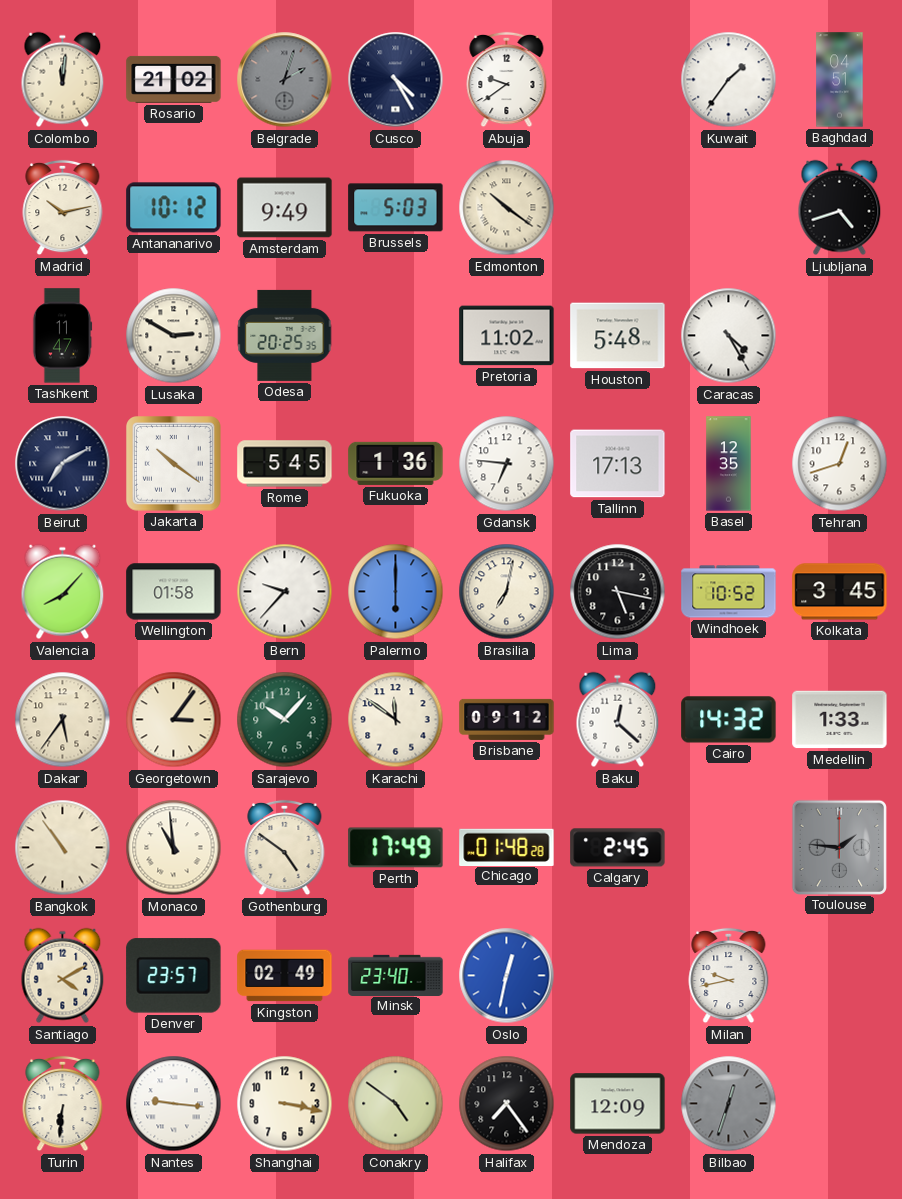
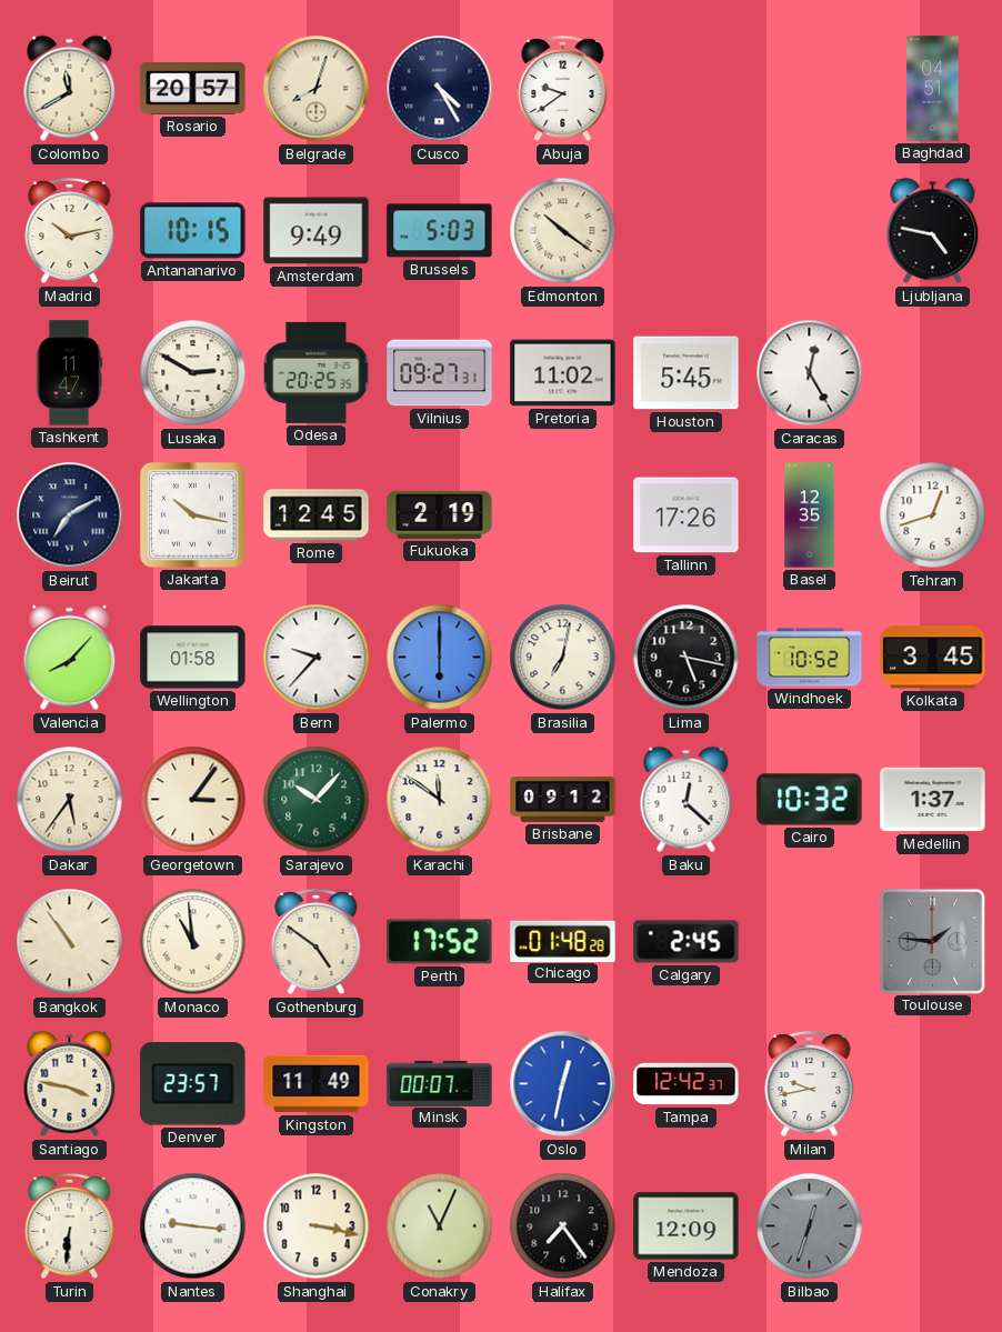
Colombo: 12:01 -> 11:40
Rosario: 21:02 -> 20:57
Belgrade: 2:03 -> 8:03
Belgrade dial: grey -> cream
Kuwait: 1:36 -> none
Antananarivo: 10:12 -> 10:15
Ljubljana: 4:42 -> 4:47
Vilnius: none -> 09:27
Houston: 5:48 -> 5:45
Caracas: 4:25 -> 12:25
Jakarta: 10:21 -> 10:17
Rome: 5:45 -> 12:45
Fukuoka: 1:36 -> 2:19
Gdansk: 6:46 -> none
Tallinn: 17:13 -> 17:26
Cairo: 14:32 -> 10:32
Medellin: 1:33 -> 1:37
Perth: 17:49 -> 17:52
Santiago: 4:10 -> 3:47
Kingston: 02:49 -> 11:49
Minsk: 23:40 -> 00:07
Tampa: none -> 12:42
Conakry: 4:51 -> 11:04
